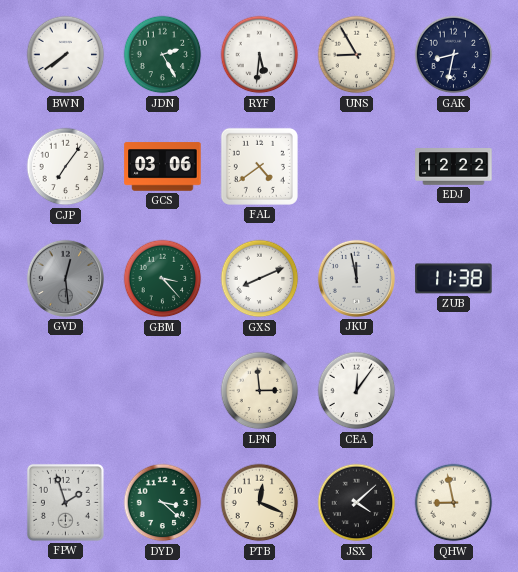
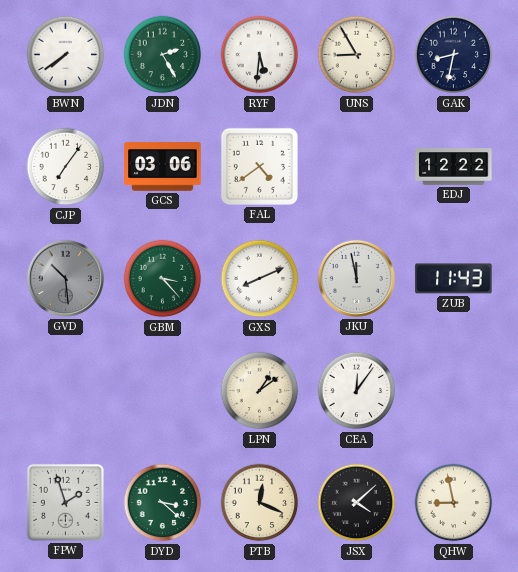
GVD: 12:29 -> 10:29
ZUB: 11:38 -> 11:43
LPN: 2:59 -> 1:09
